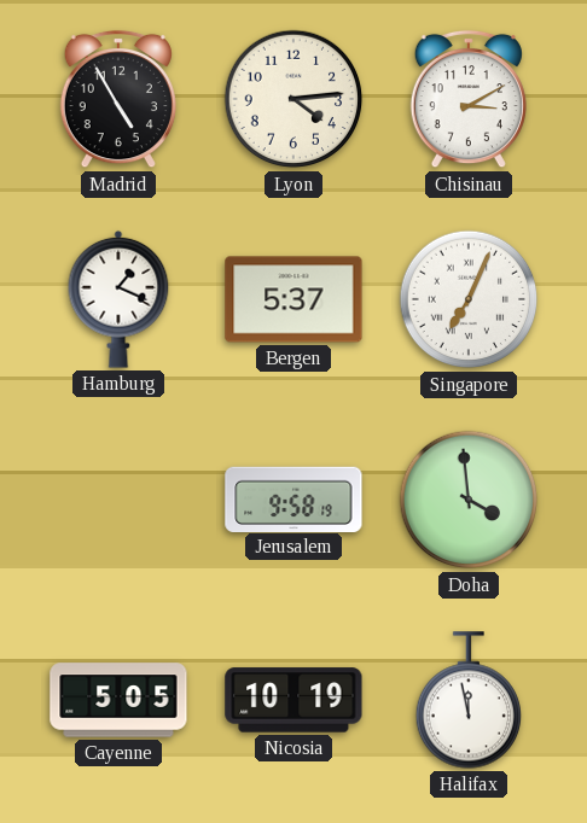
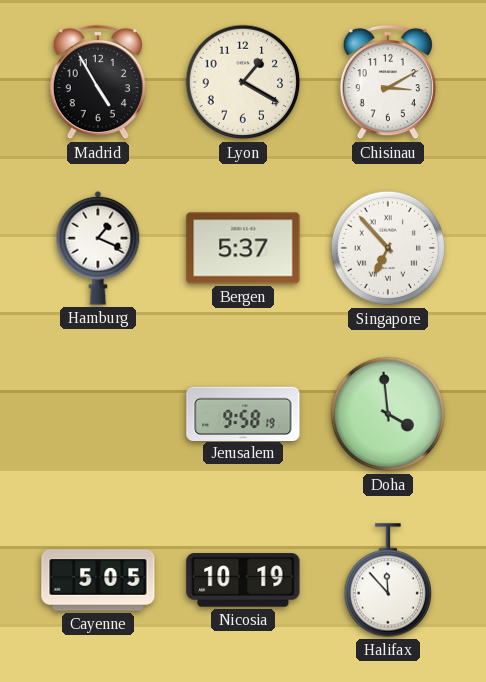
Lyon: 4:14 -> 1:20
Singapore: 7:04 -> 6:53
Halifax: 11:58 -> 11:53
